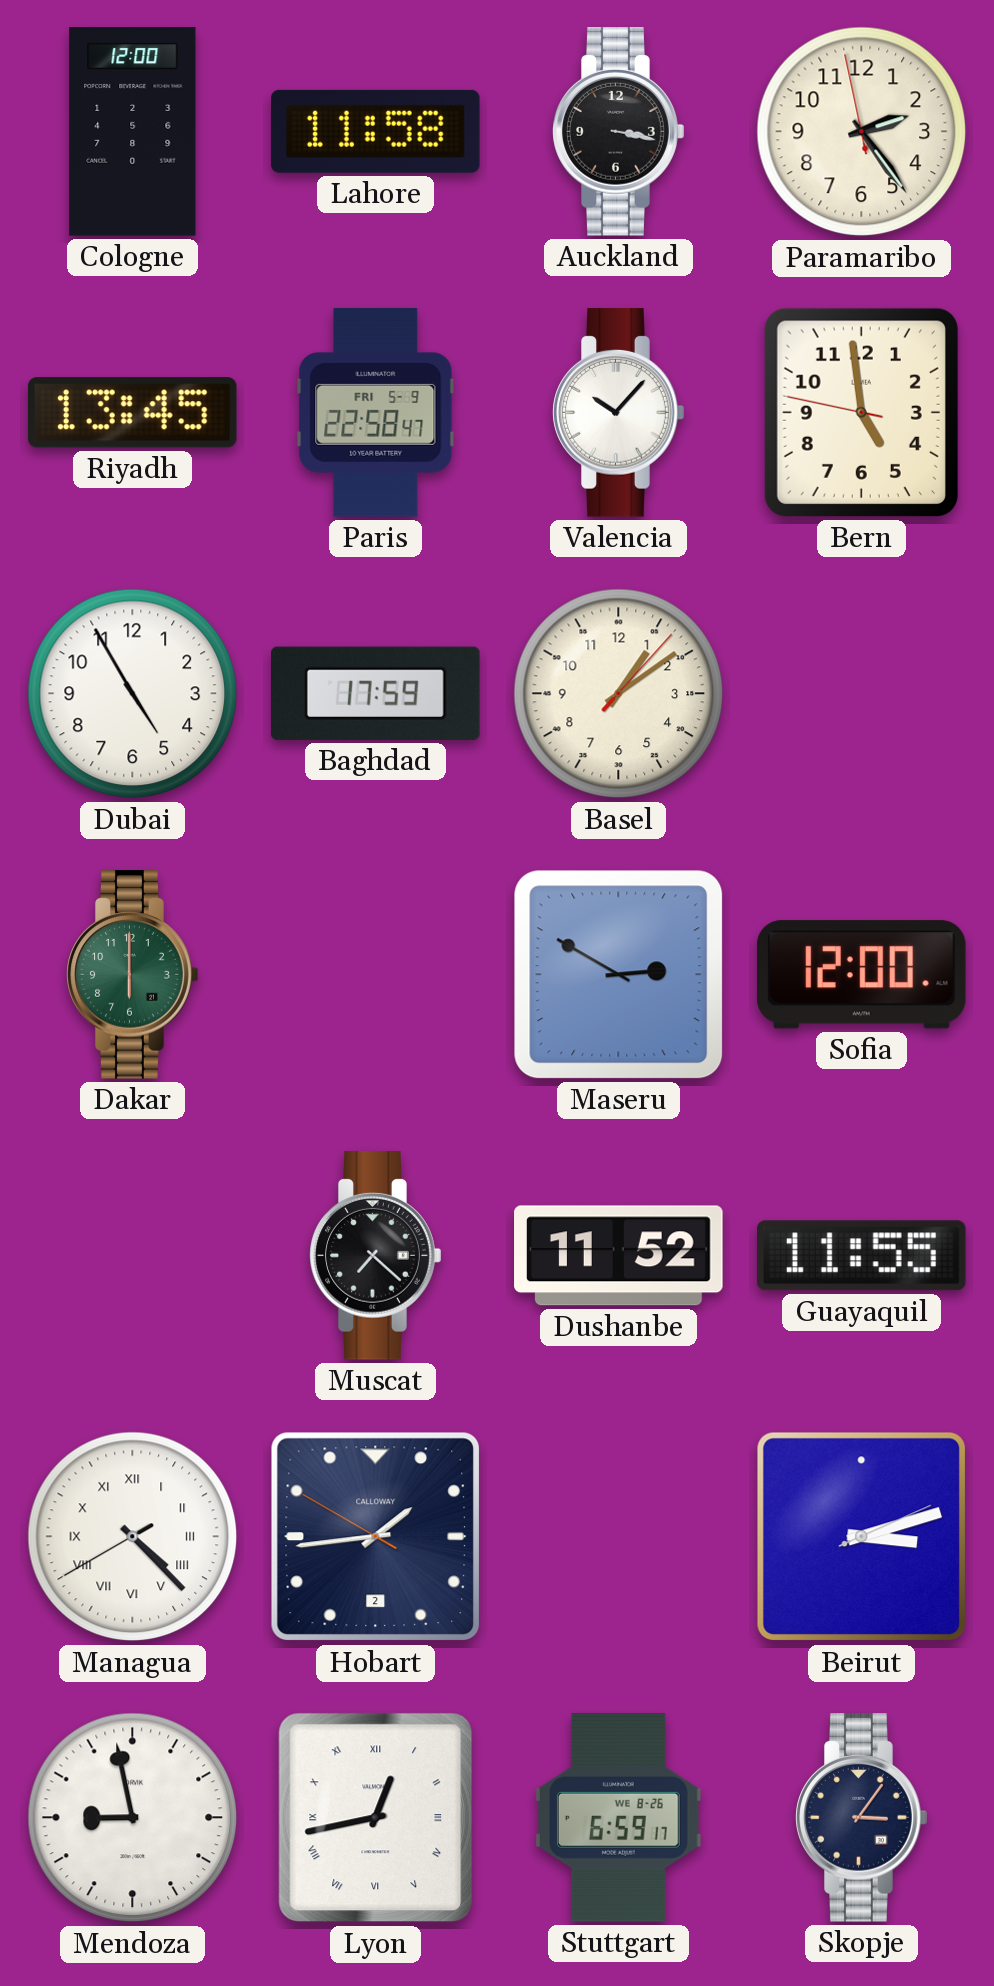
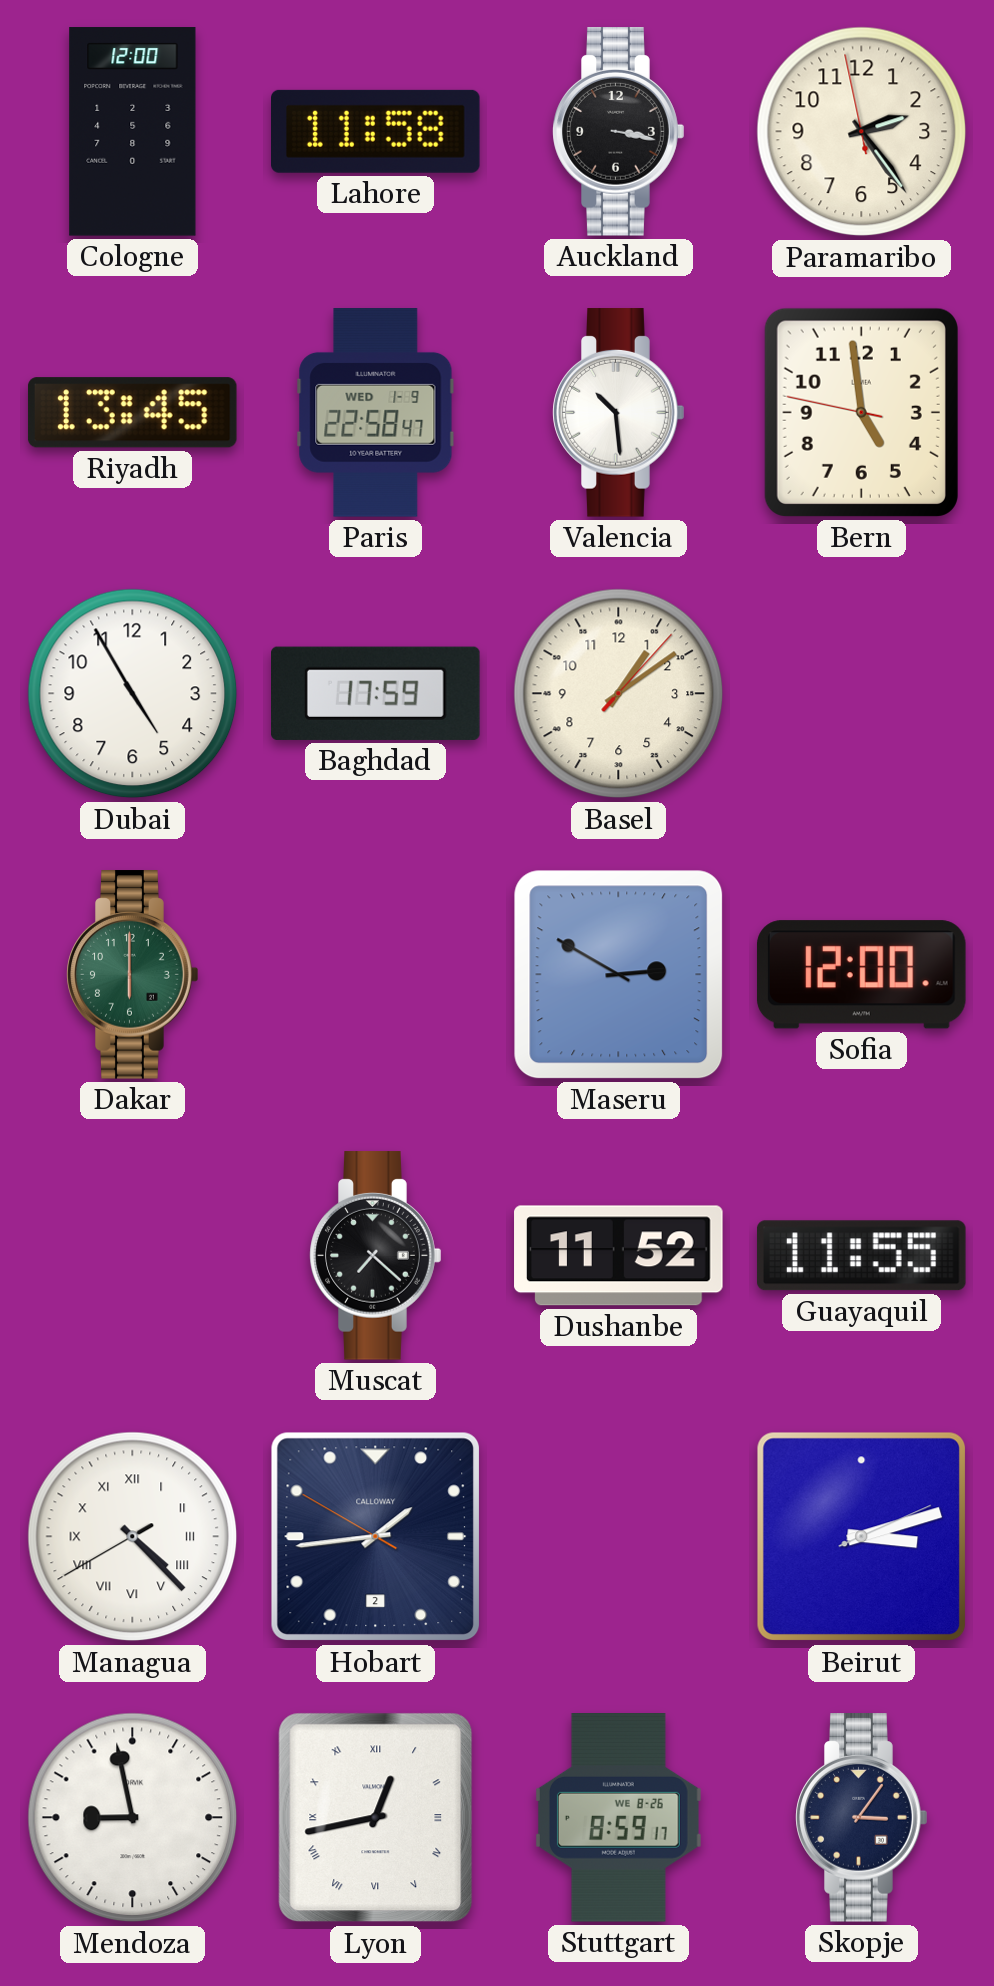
Paris date: FRI 5-9 -> WED 1-9
Valencia: 10:07 -> 10:29
Stuttgart: 6:59 -> 8:59
